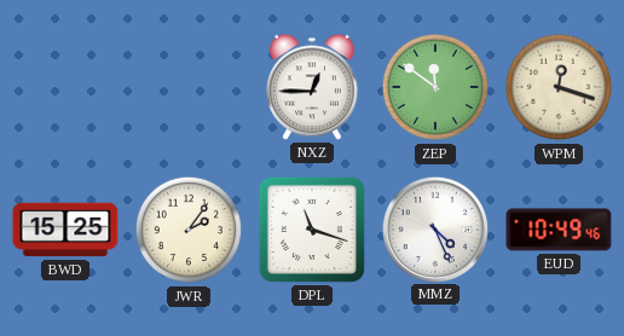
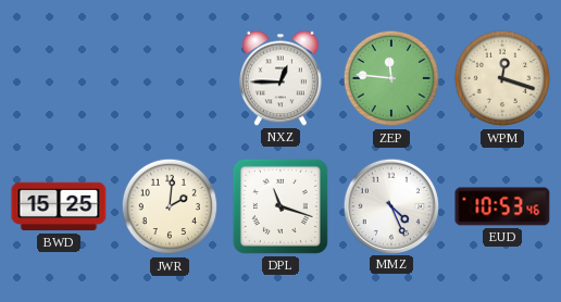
ZEP: 11:51 -> 11:46
JWR: 2:06 -> 2:01
EUD: 10:49 -> 10:53
